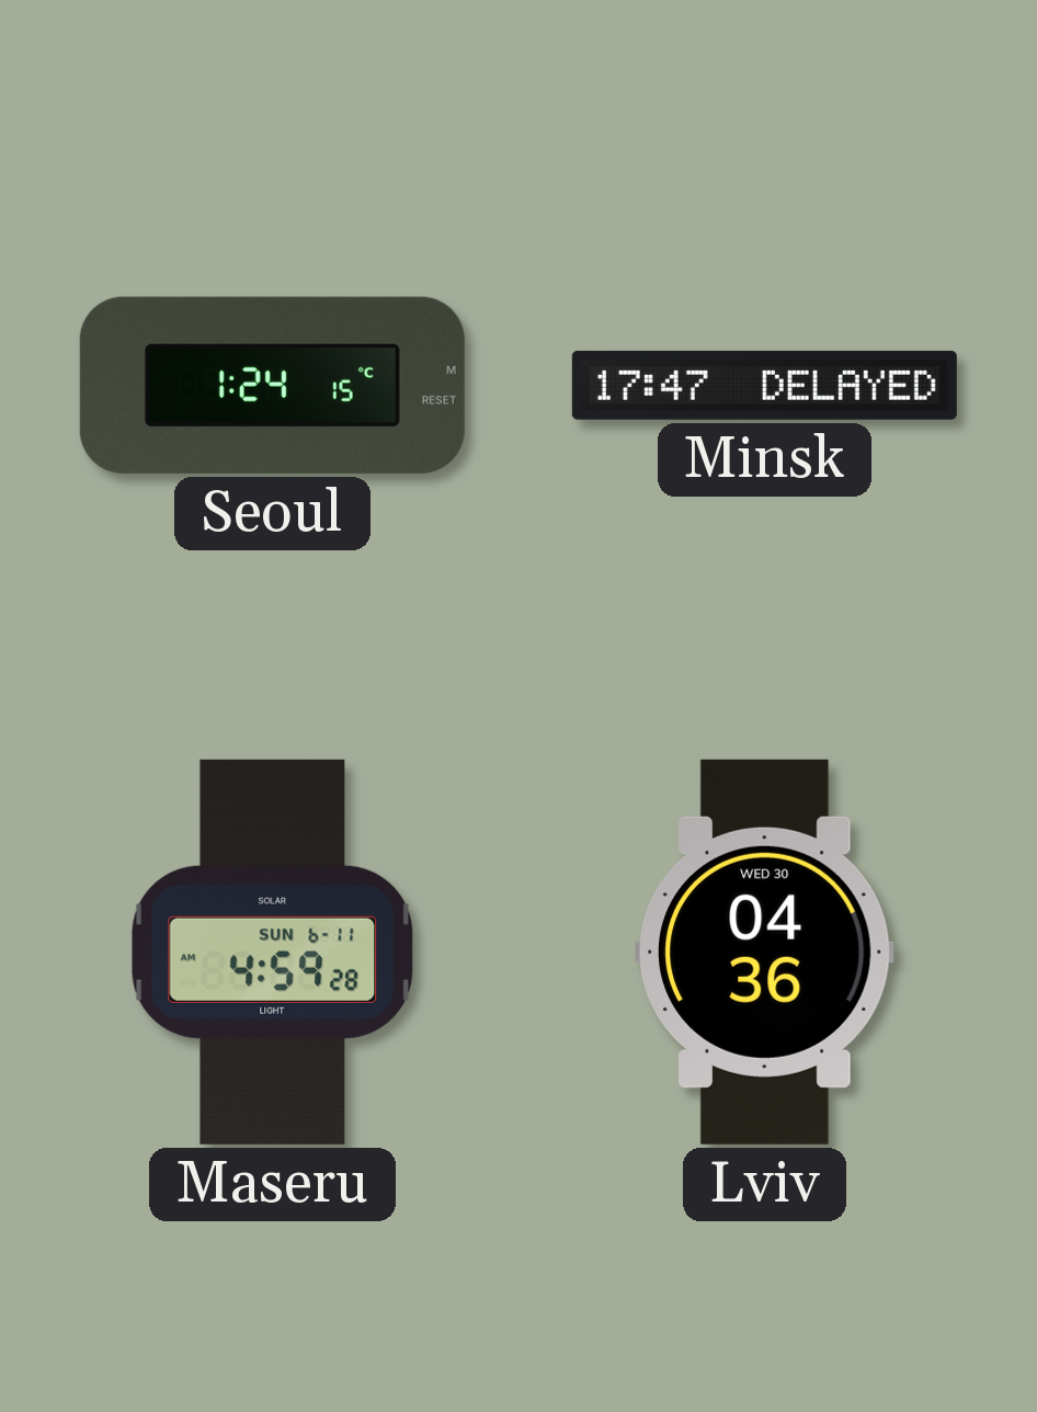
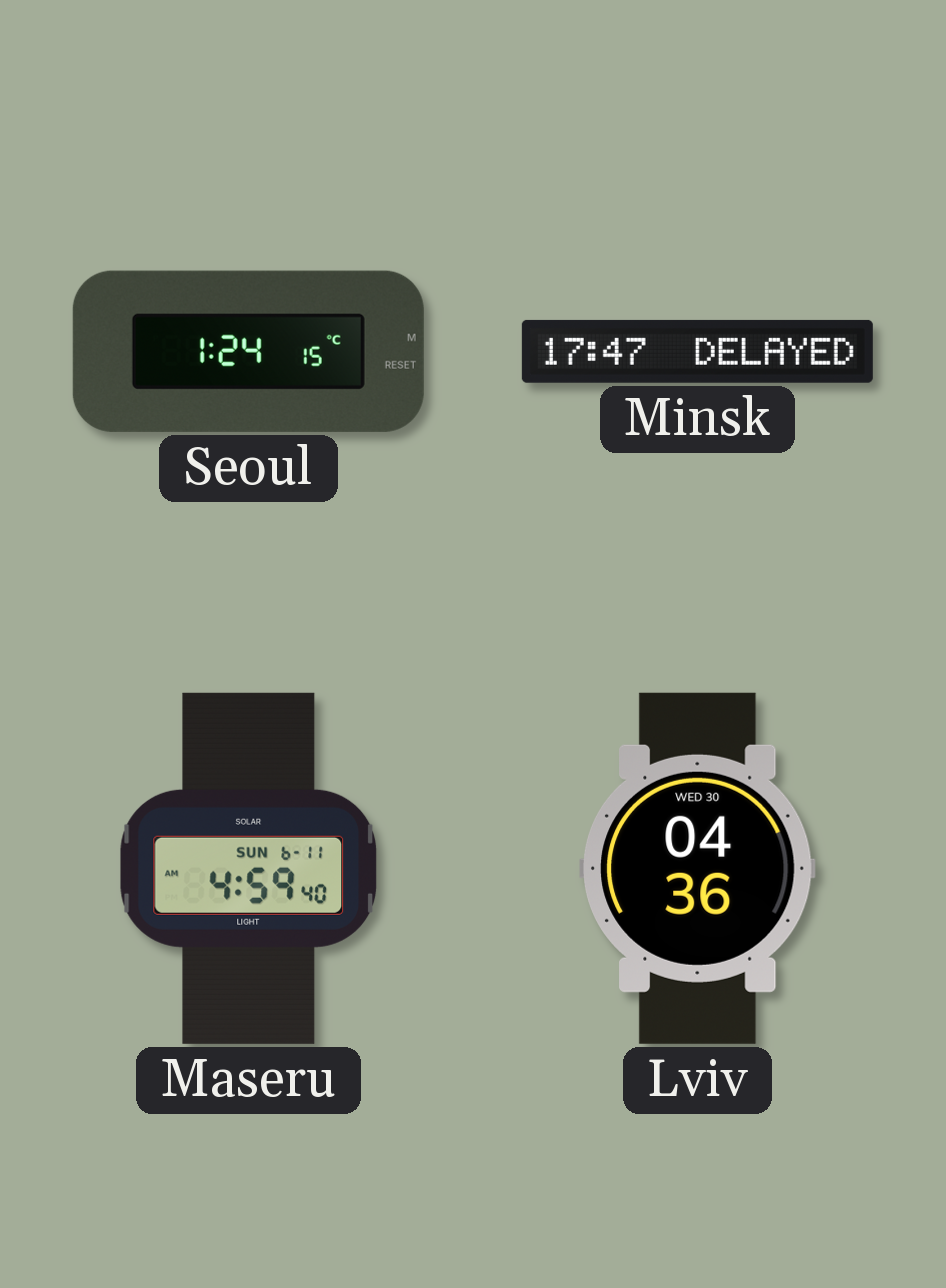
Maseru: 4:59:28 -> 4:59:40
